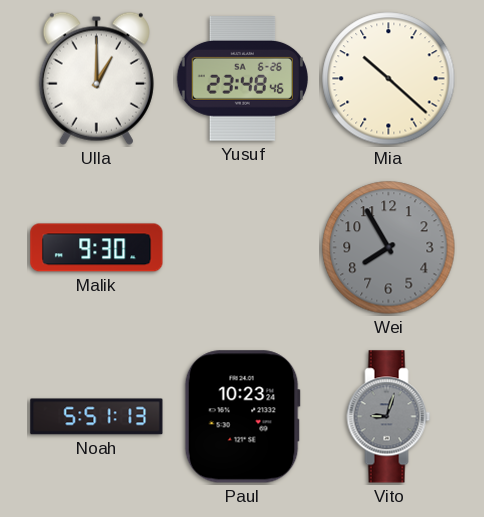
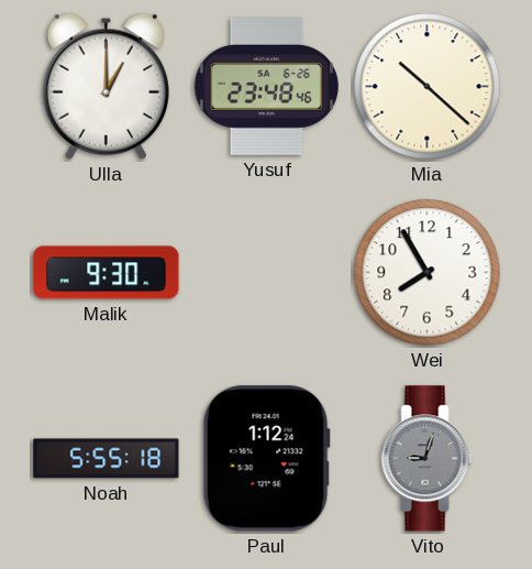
Wei dial: grey -> white
Noah: 5:51 -> 5:55
Paul: 10:23 -> 1:12
